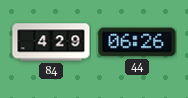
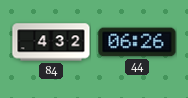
84: 4:29 -> 4:32
